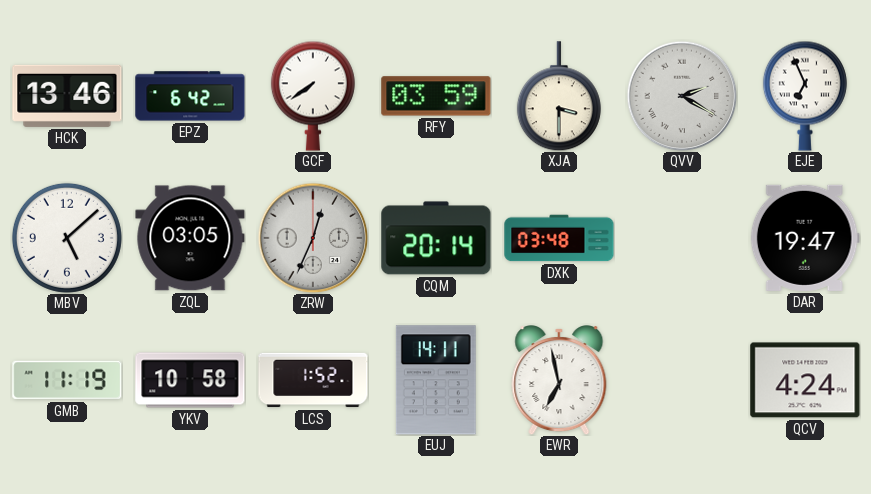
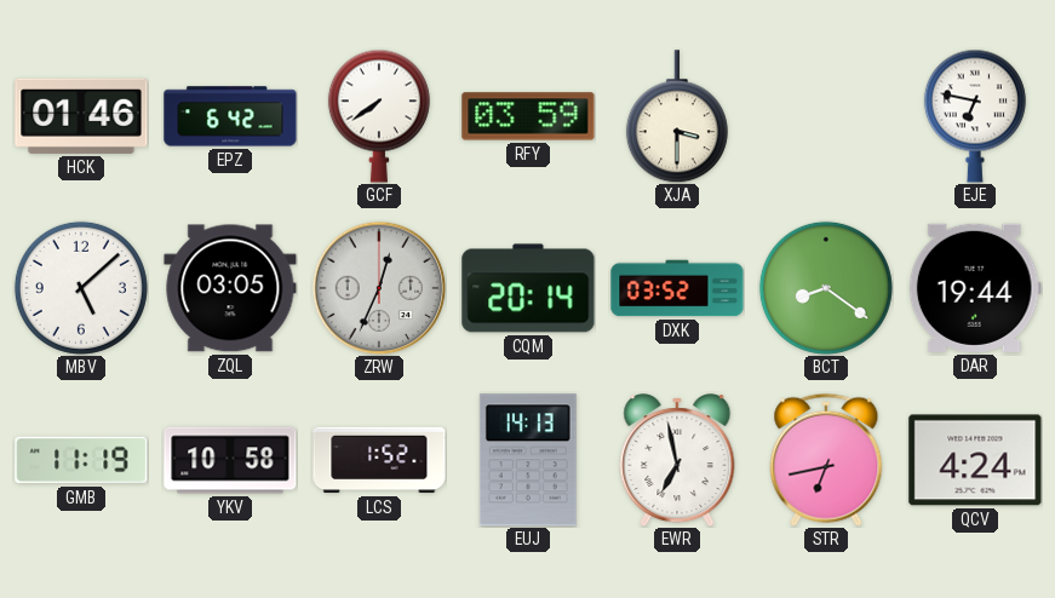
HCK: 13:46 -> 01:46
QVV: 2:20 -> none
EJE: 6:56 -> 6:47
DXK: 03:48 -> 03:52
BCT: none -> 8:21
DAR: 19:47 -> 19:44
EUJ: 14:11 -> 14:13
STR: none -> 6:43
